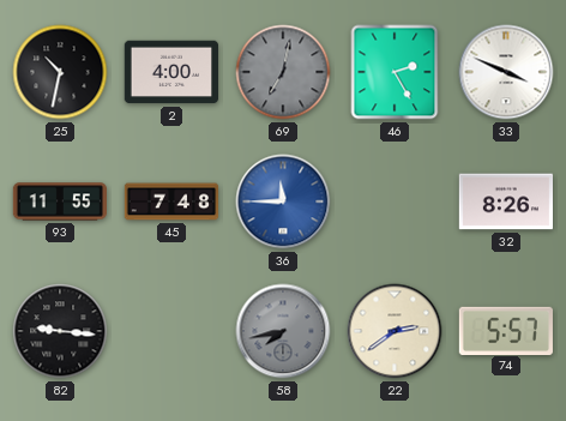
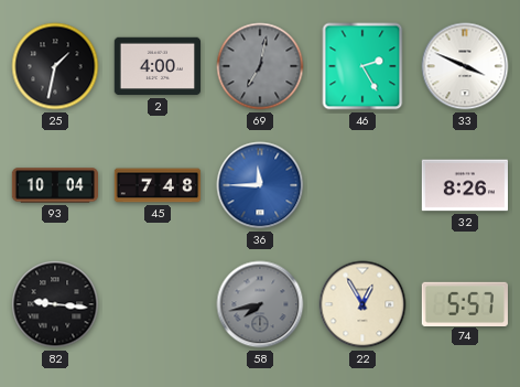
25: 10:32 -> 1:32
93: 11:55 -> 10:04
22: 2:39 -> 12:55
